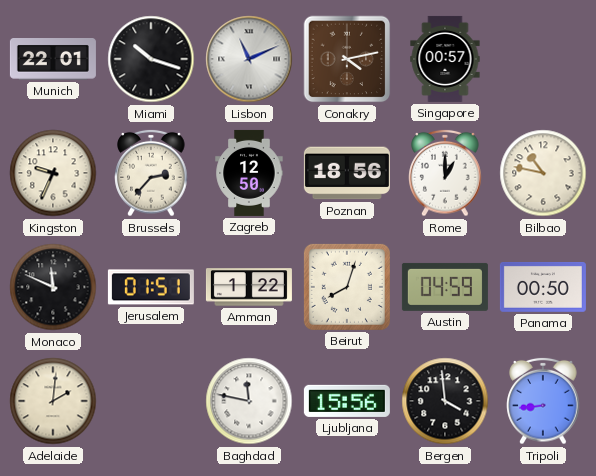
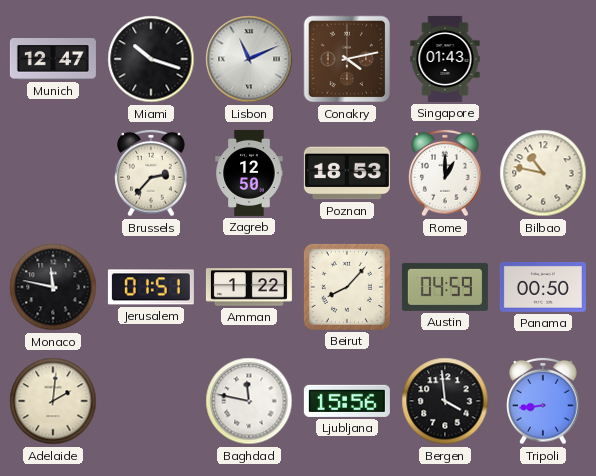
Munich: 22:01 -> 12:47
Singapore: 00:57 -> 01:43
Kingston: 9:34 -> none
Poznan: 18:56 -> 18:53
Monaco: 11:49 -> 11:47
Beirut: 8:03 -> 8:07
